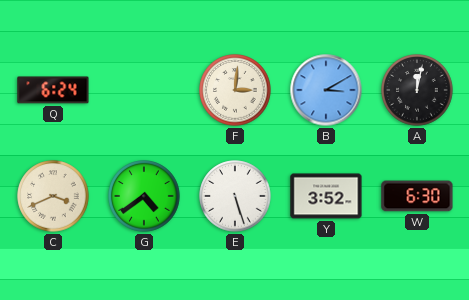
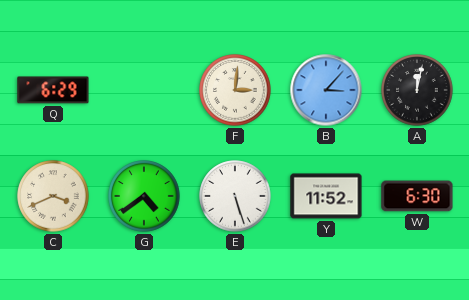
Q: 6:24 -> 6:29
B: 3:10 -> 3:07
Y: 3:52 -> 11:52
